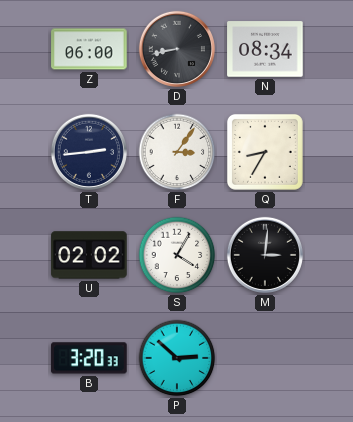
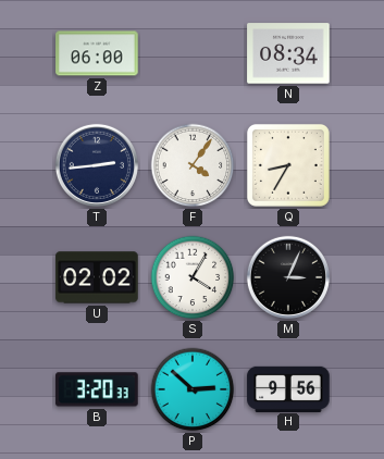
D: 8:43 -> none
F: 3:06 -> 4:06
M: 3:01 -> 3:04
H: none -> 9:56
